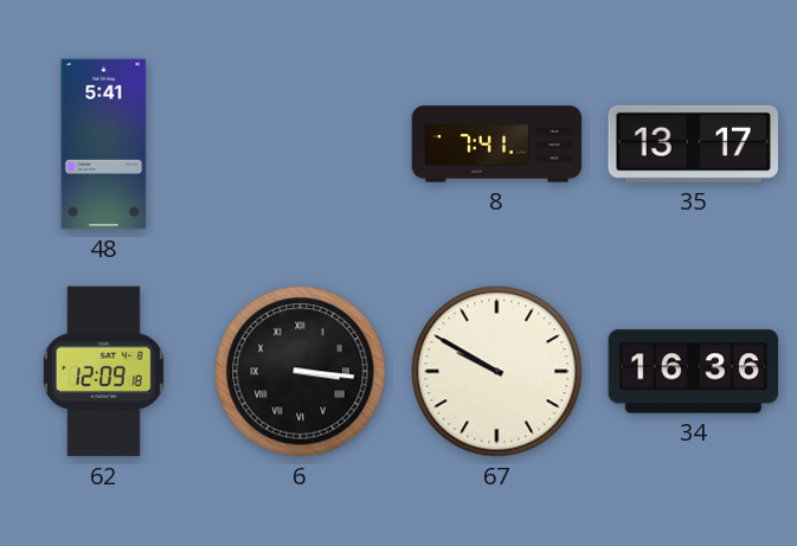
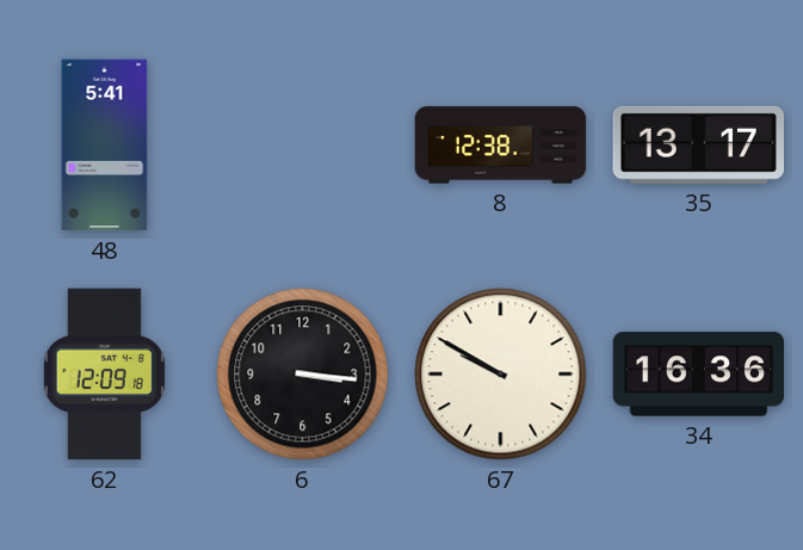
8: 7:41 -> 12:38
6 numerals: Roman -> Arabic
